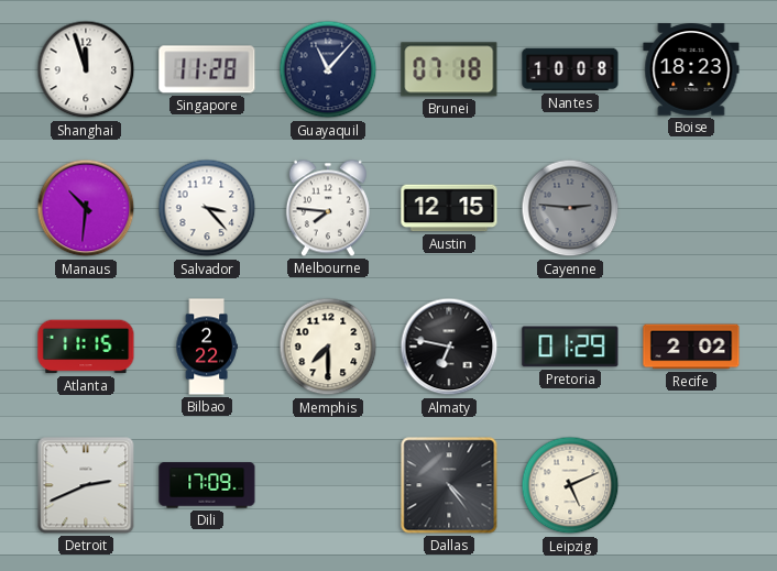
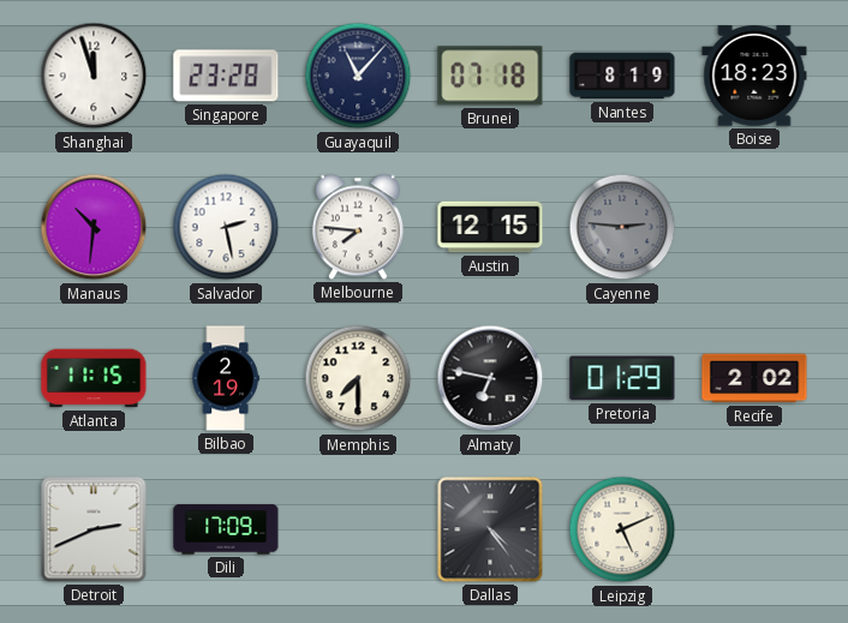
Singapore: 11:28 -> 23:28
Nantes: 10:08 -> 8:19
Salvador: 3:23 -> 2:28
Bilbao: 2:22 -> 2:19
